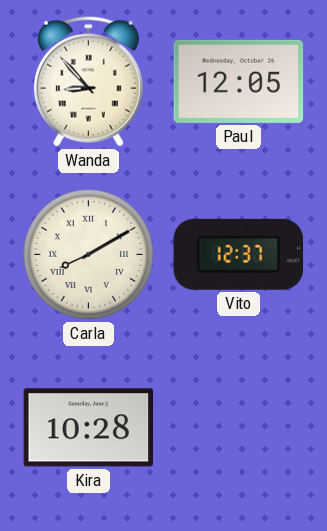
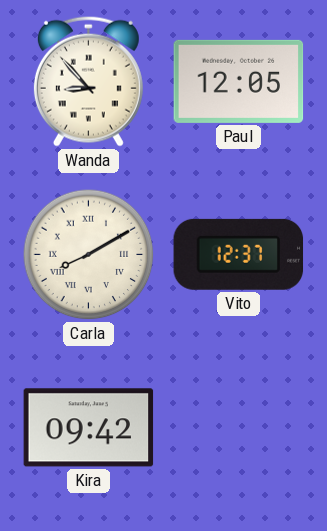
Kira: 10:28 -> 09:42
